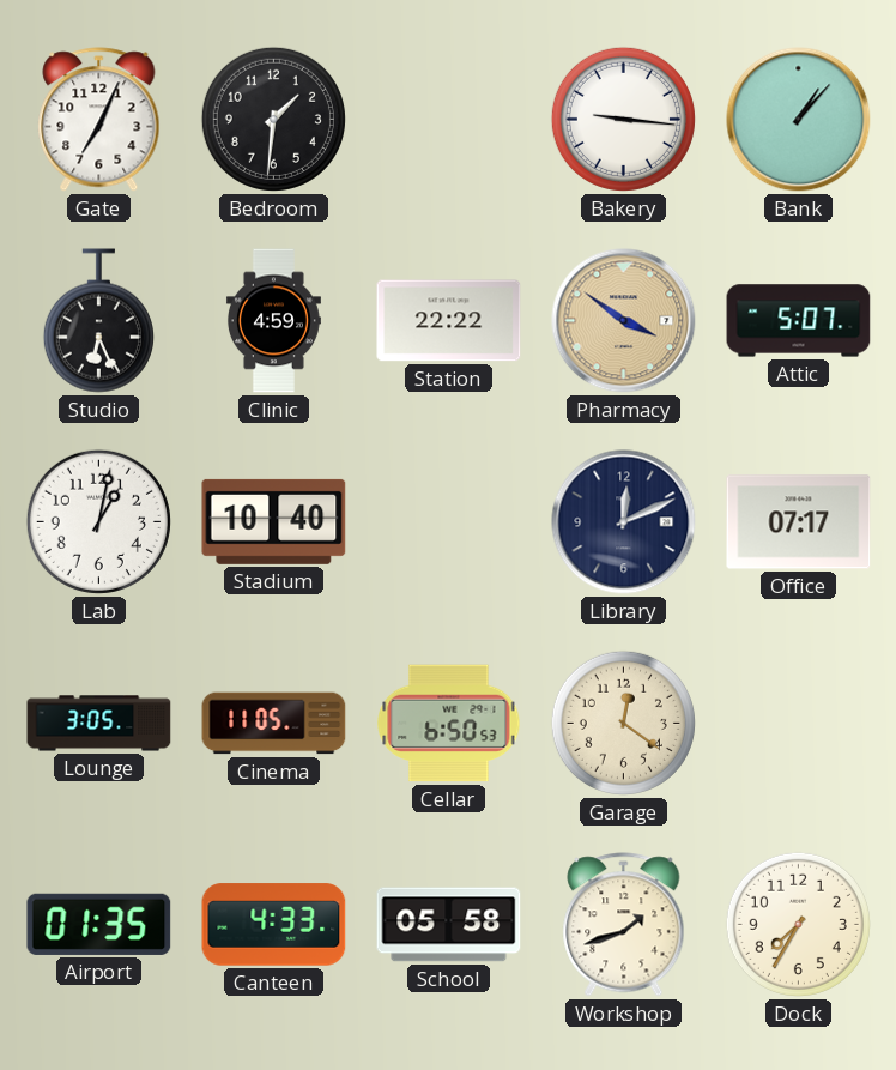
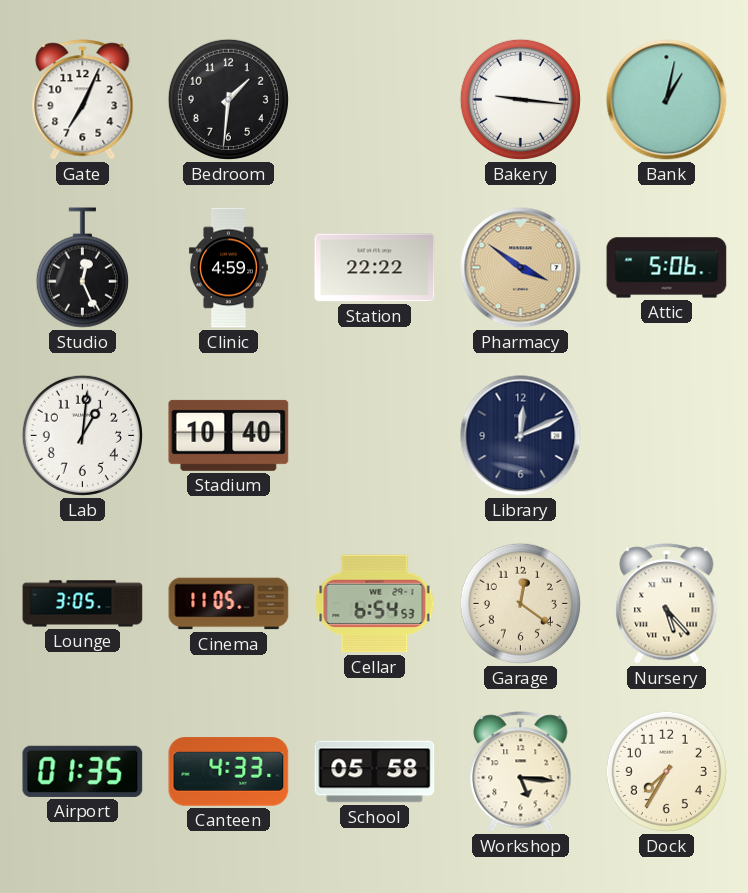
Bank: 1:07 -> 1:02
Studio: 6:26 -> 12:26
Attic: 5:07 -> 5:06
Lab: 1:02 -> 1:01
Office: 07:17 -> none
Cellar: 6:50 -> 6:54
Nursery: none -> 5:23
Workshop: 1:42 -> 5:16
